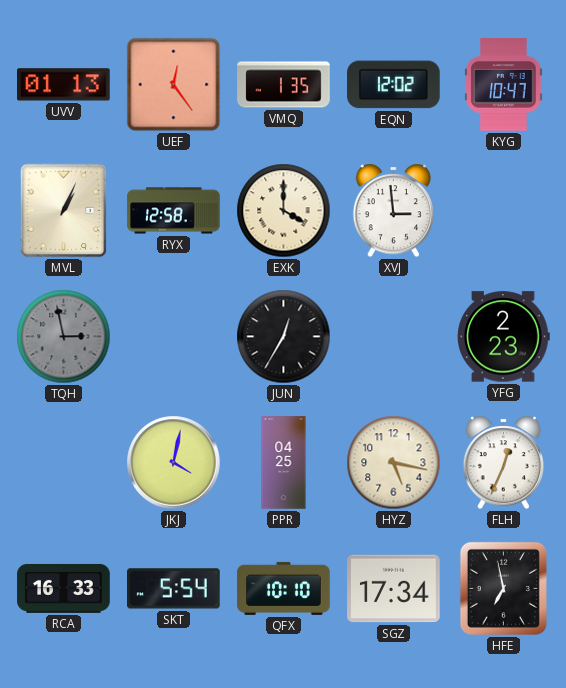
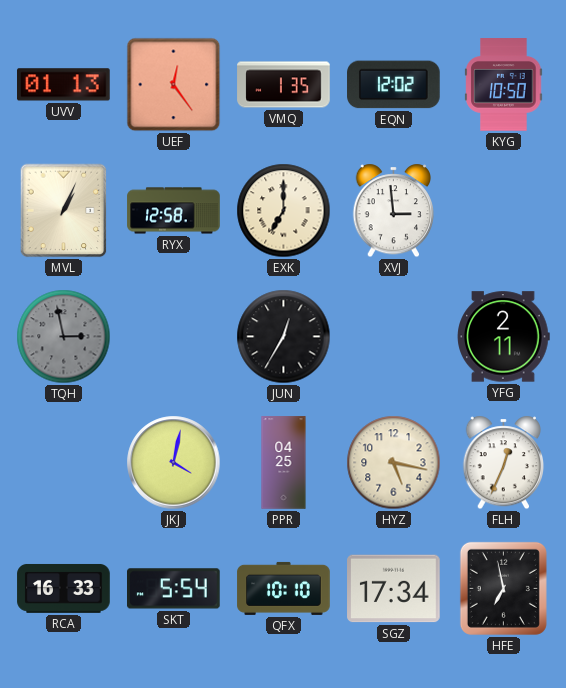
KYG: 10:47 -> 10:50
EXK: 4:00 -> 7:00
YFG: 2:23 -> 2:11
